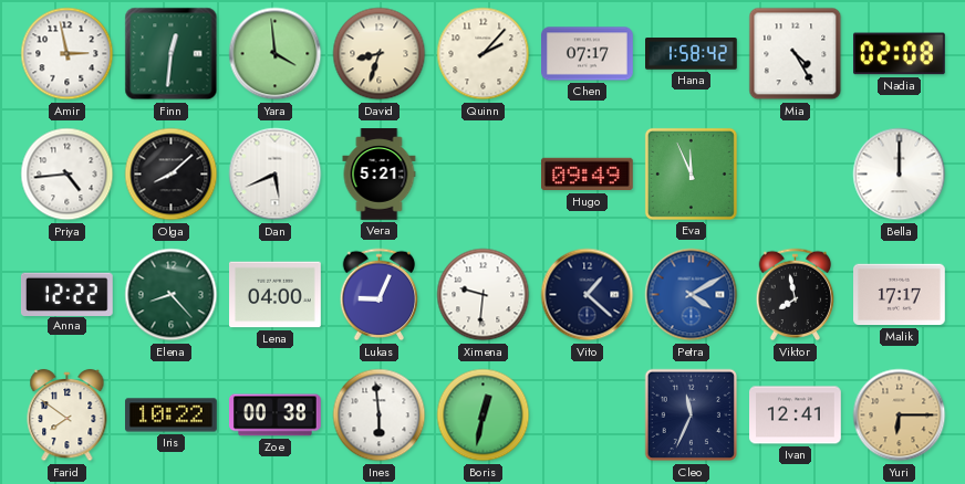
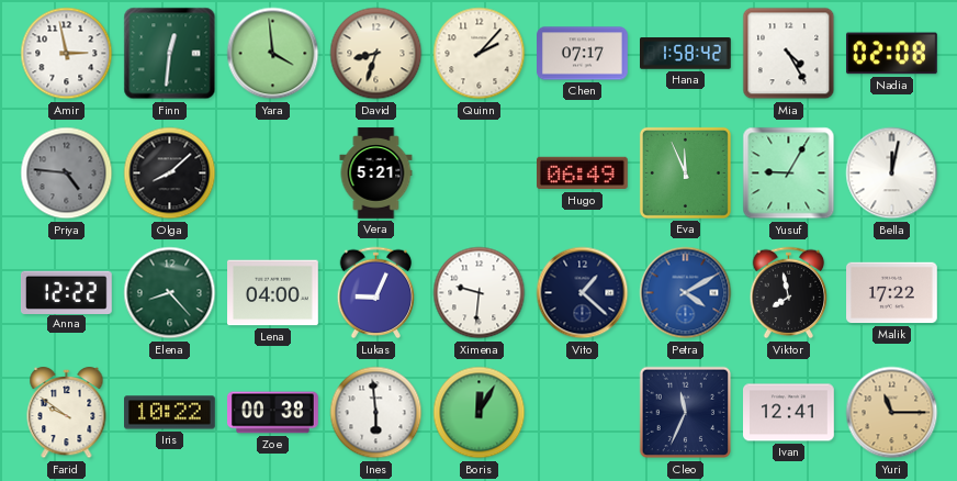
Priya: 4:44 -> 4:46
Priya dial: white -> grey
Dan: 5:41 -> none
Hugo: 09:49 -> 06:49
Yusuf: none -> 9:05
Bella: 12:00 -> 12:02
Malik: 17:17 -> 17:22
Farid: 7:51 -> 9:51
Boris: 12:32 -> 12:05
Yuri: 6:15 -> 11:15
